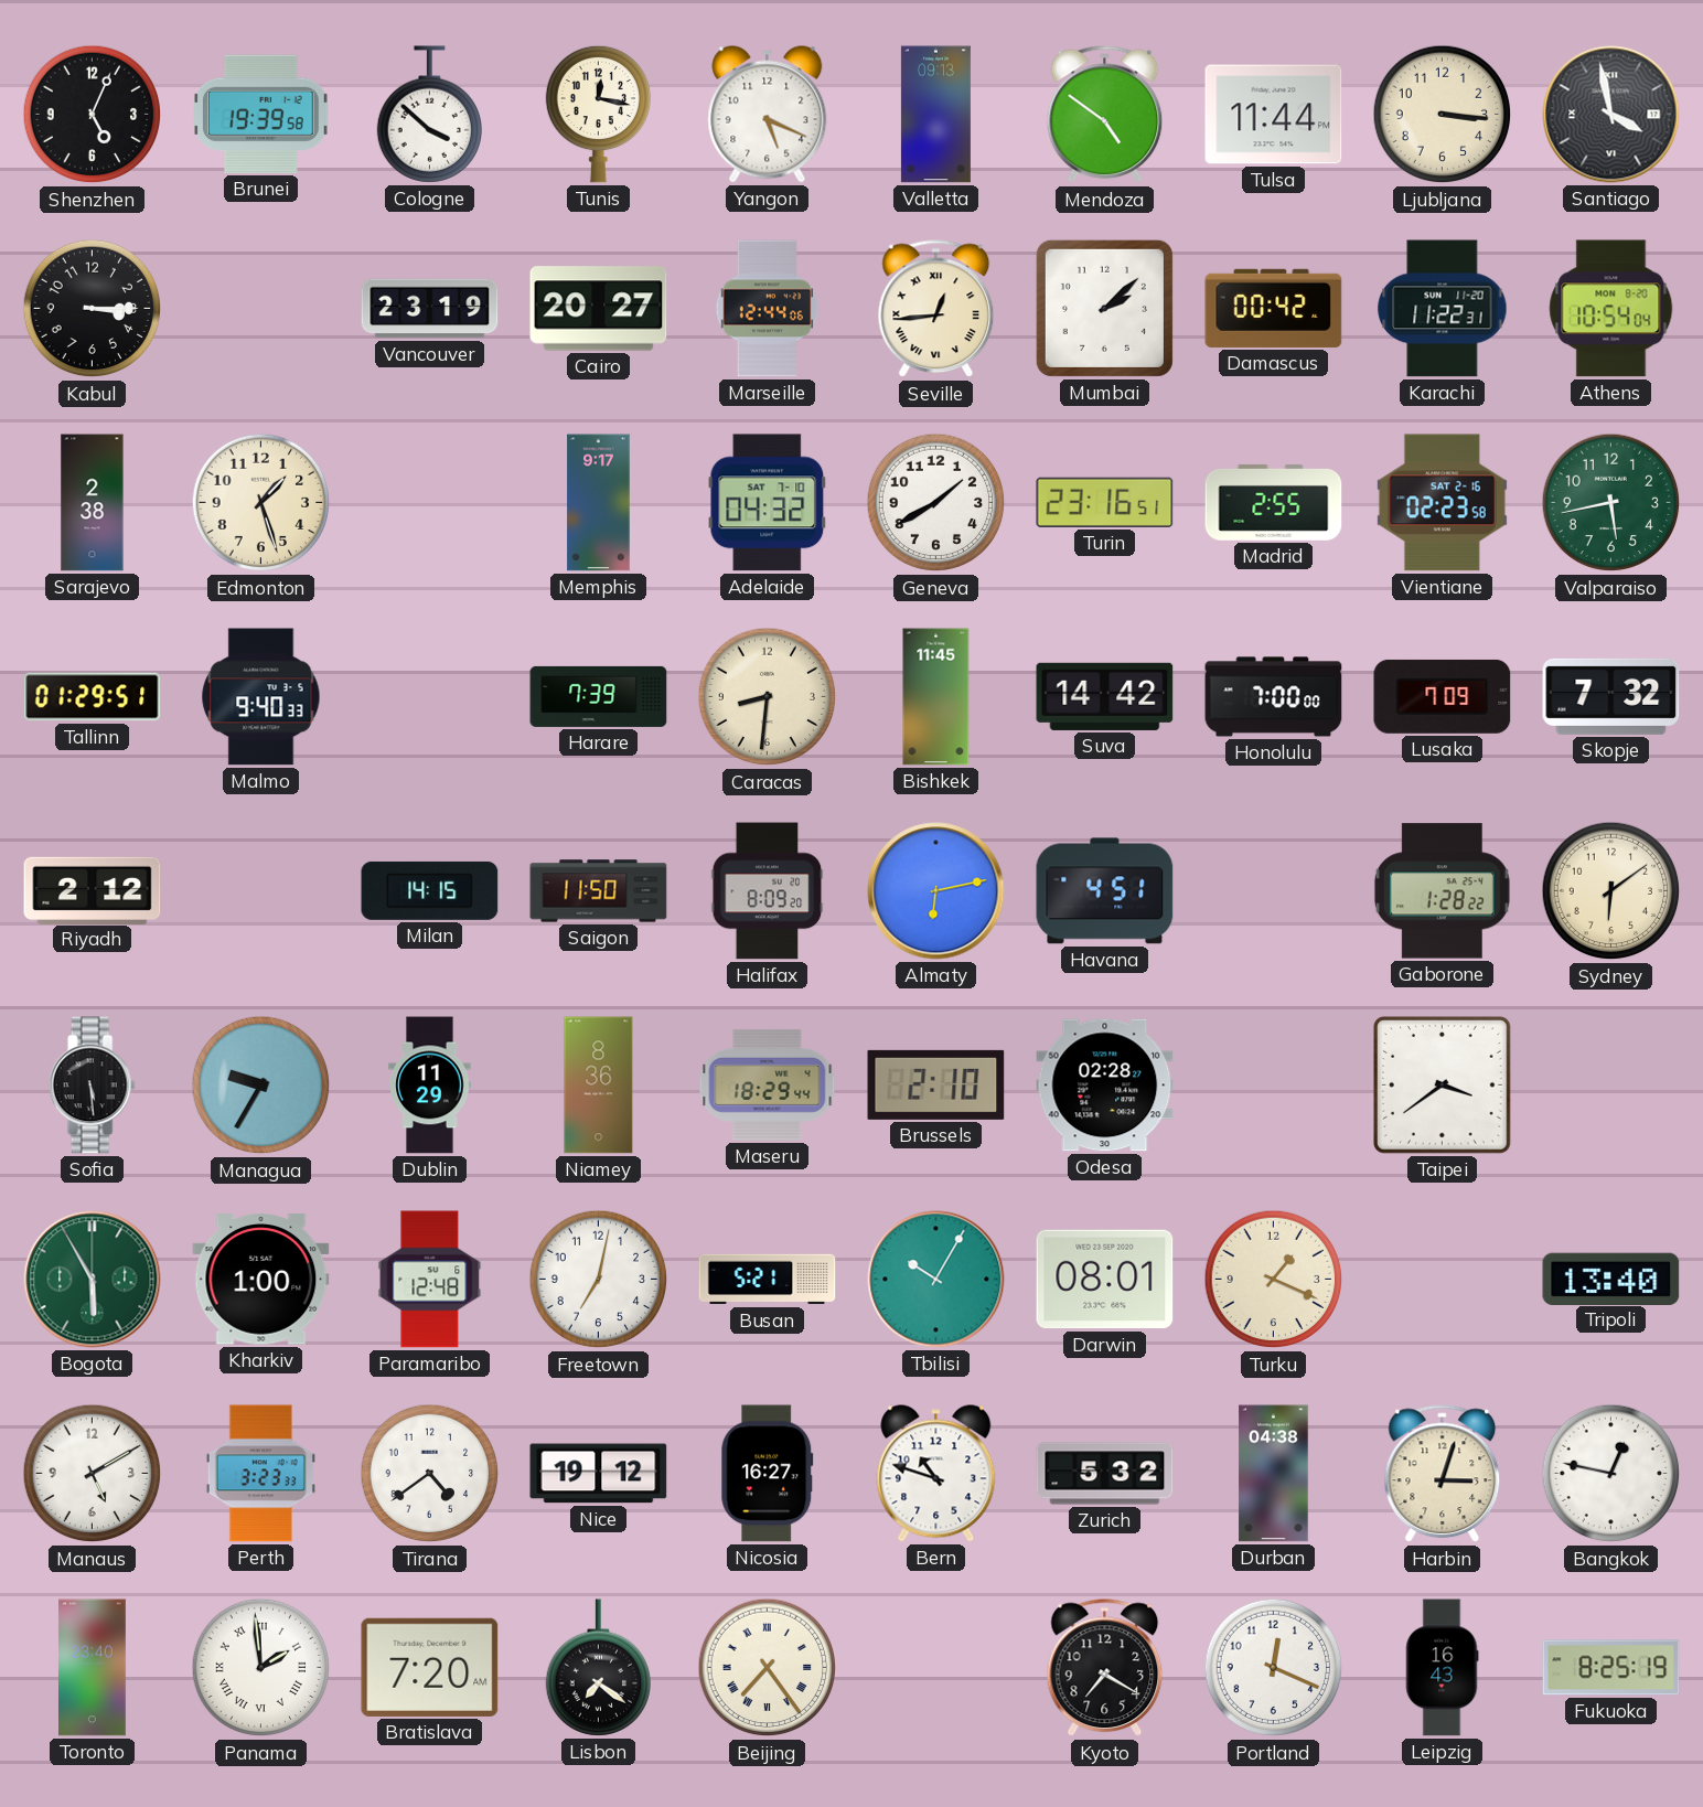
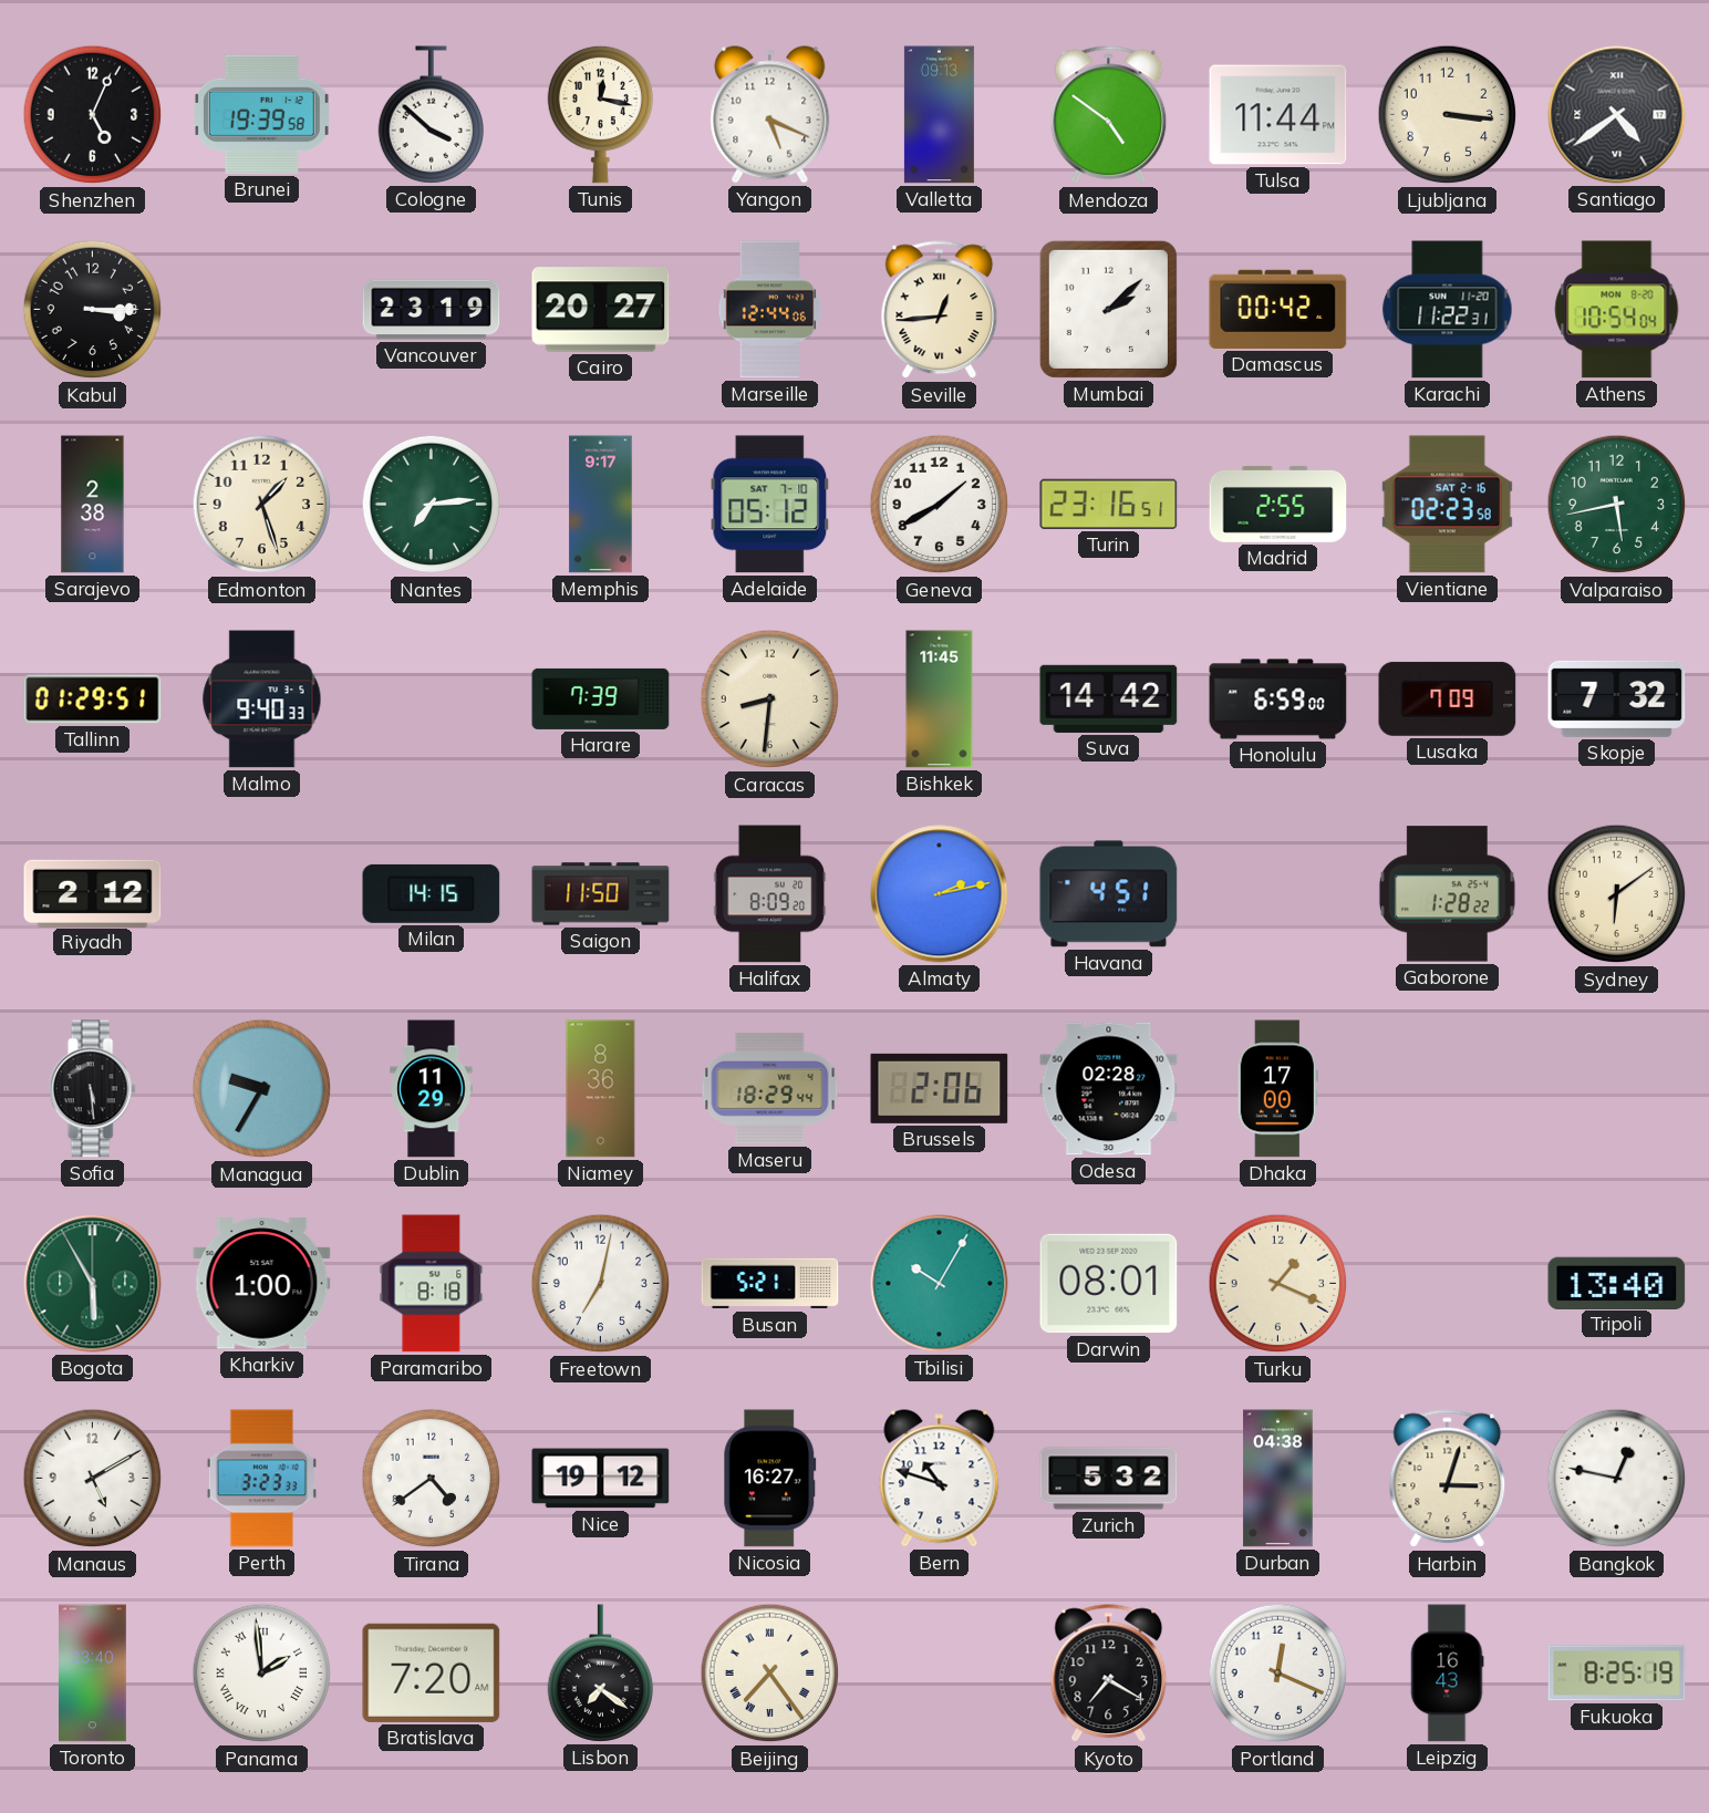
Santiago: 3:58 -> 4:39
Nantes: none -> 7:14
Adelaide: 04:32 -> 05:12
Honolulu: 7:00 -> 6:59
Almaty: 6:13 -> 2:13
Brussels: 2:10 -> 2:06
Dhaka: none -> 17:00
Taipei: 3:39 -> none
Paramaribo: 12:48 -> 8:18
